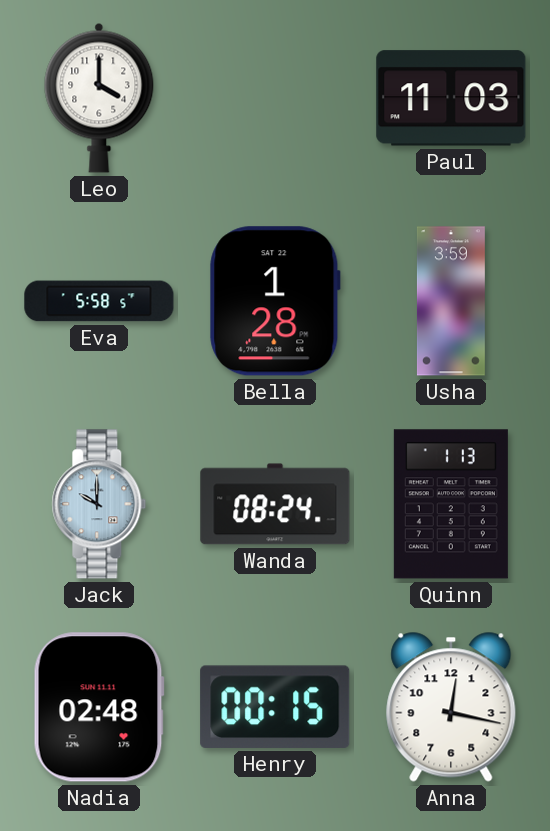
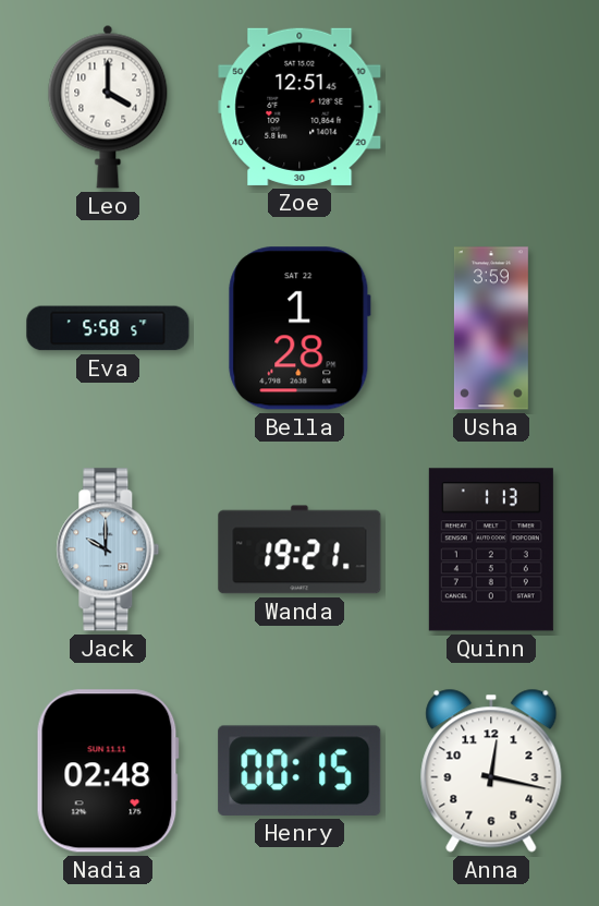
Zoe: none -> 12:51
Paul: 11:03 -> none
Wanda: 08:24 -> 19:21
